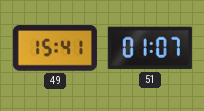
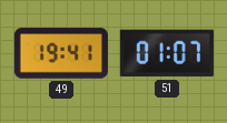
49: 15:41 -> 19:41
